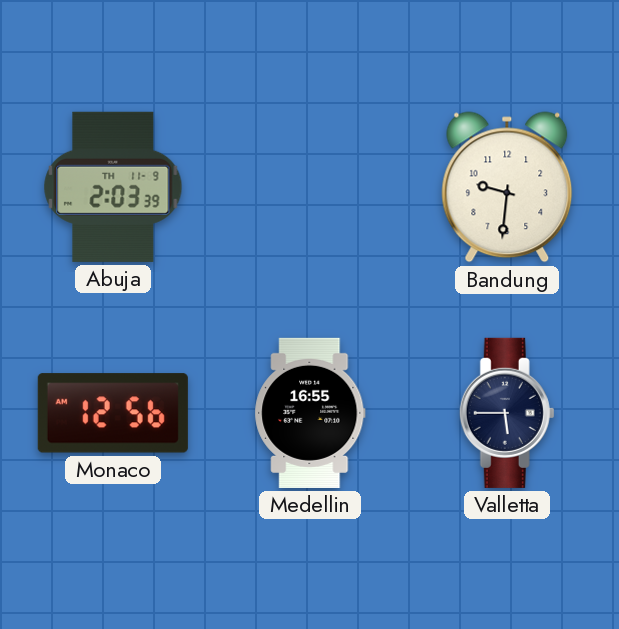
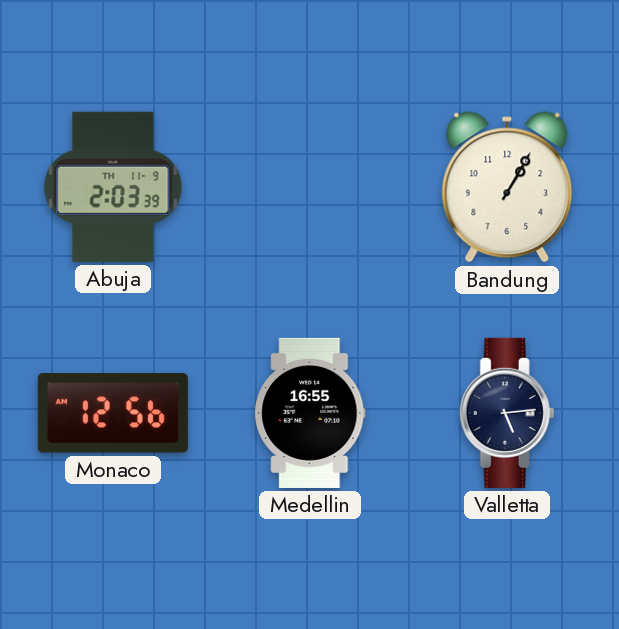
Bandung: 9:31 -> 1:05
Valletta: 5:45 -> 5:14
